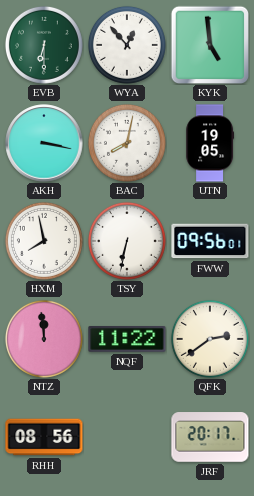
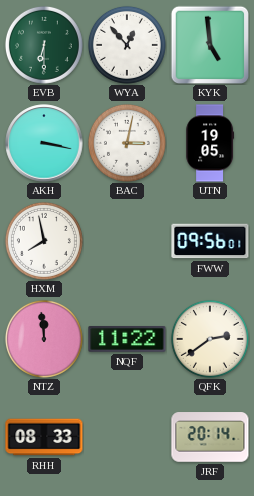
BAC: 8:02 -> 3:02
TSY: 6:32 -> none
RHH: 08:56 -> 08:33
JRF: 20:17 -> 20:14
